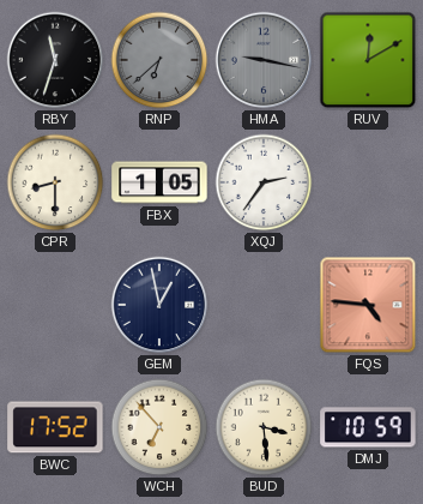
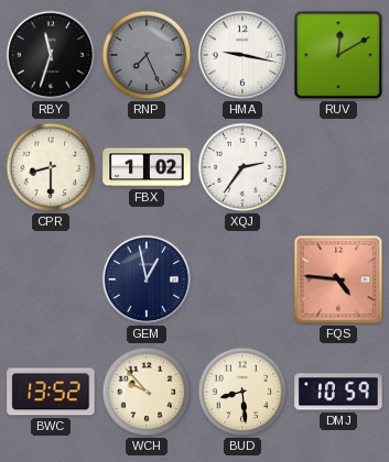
RNP: 6:38 -> 7:26
HMA dial: grey -> white
FBX: 1:05 -> 1:02
BWC: 17:52 -> 13:52
WCH: 6:53 -> 9:53
BUD: 3:29 -> 8:29
